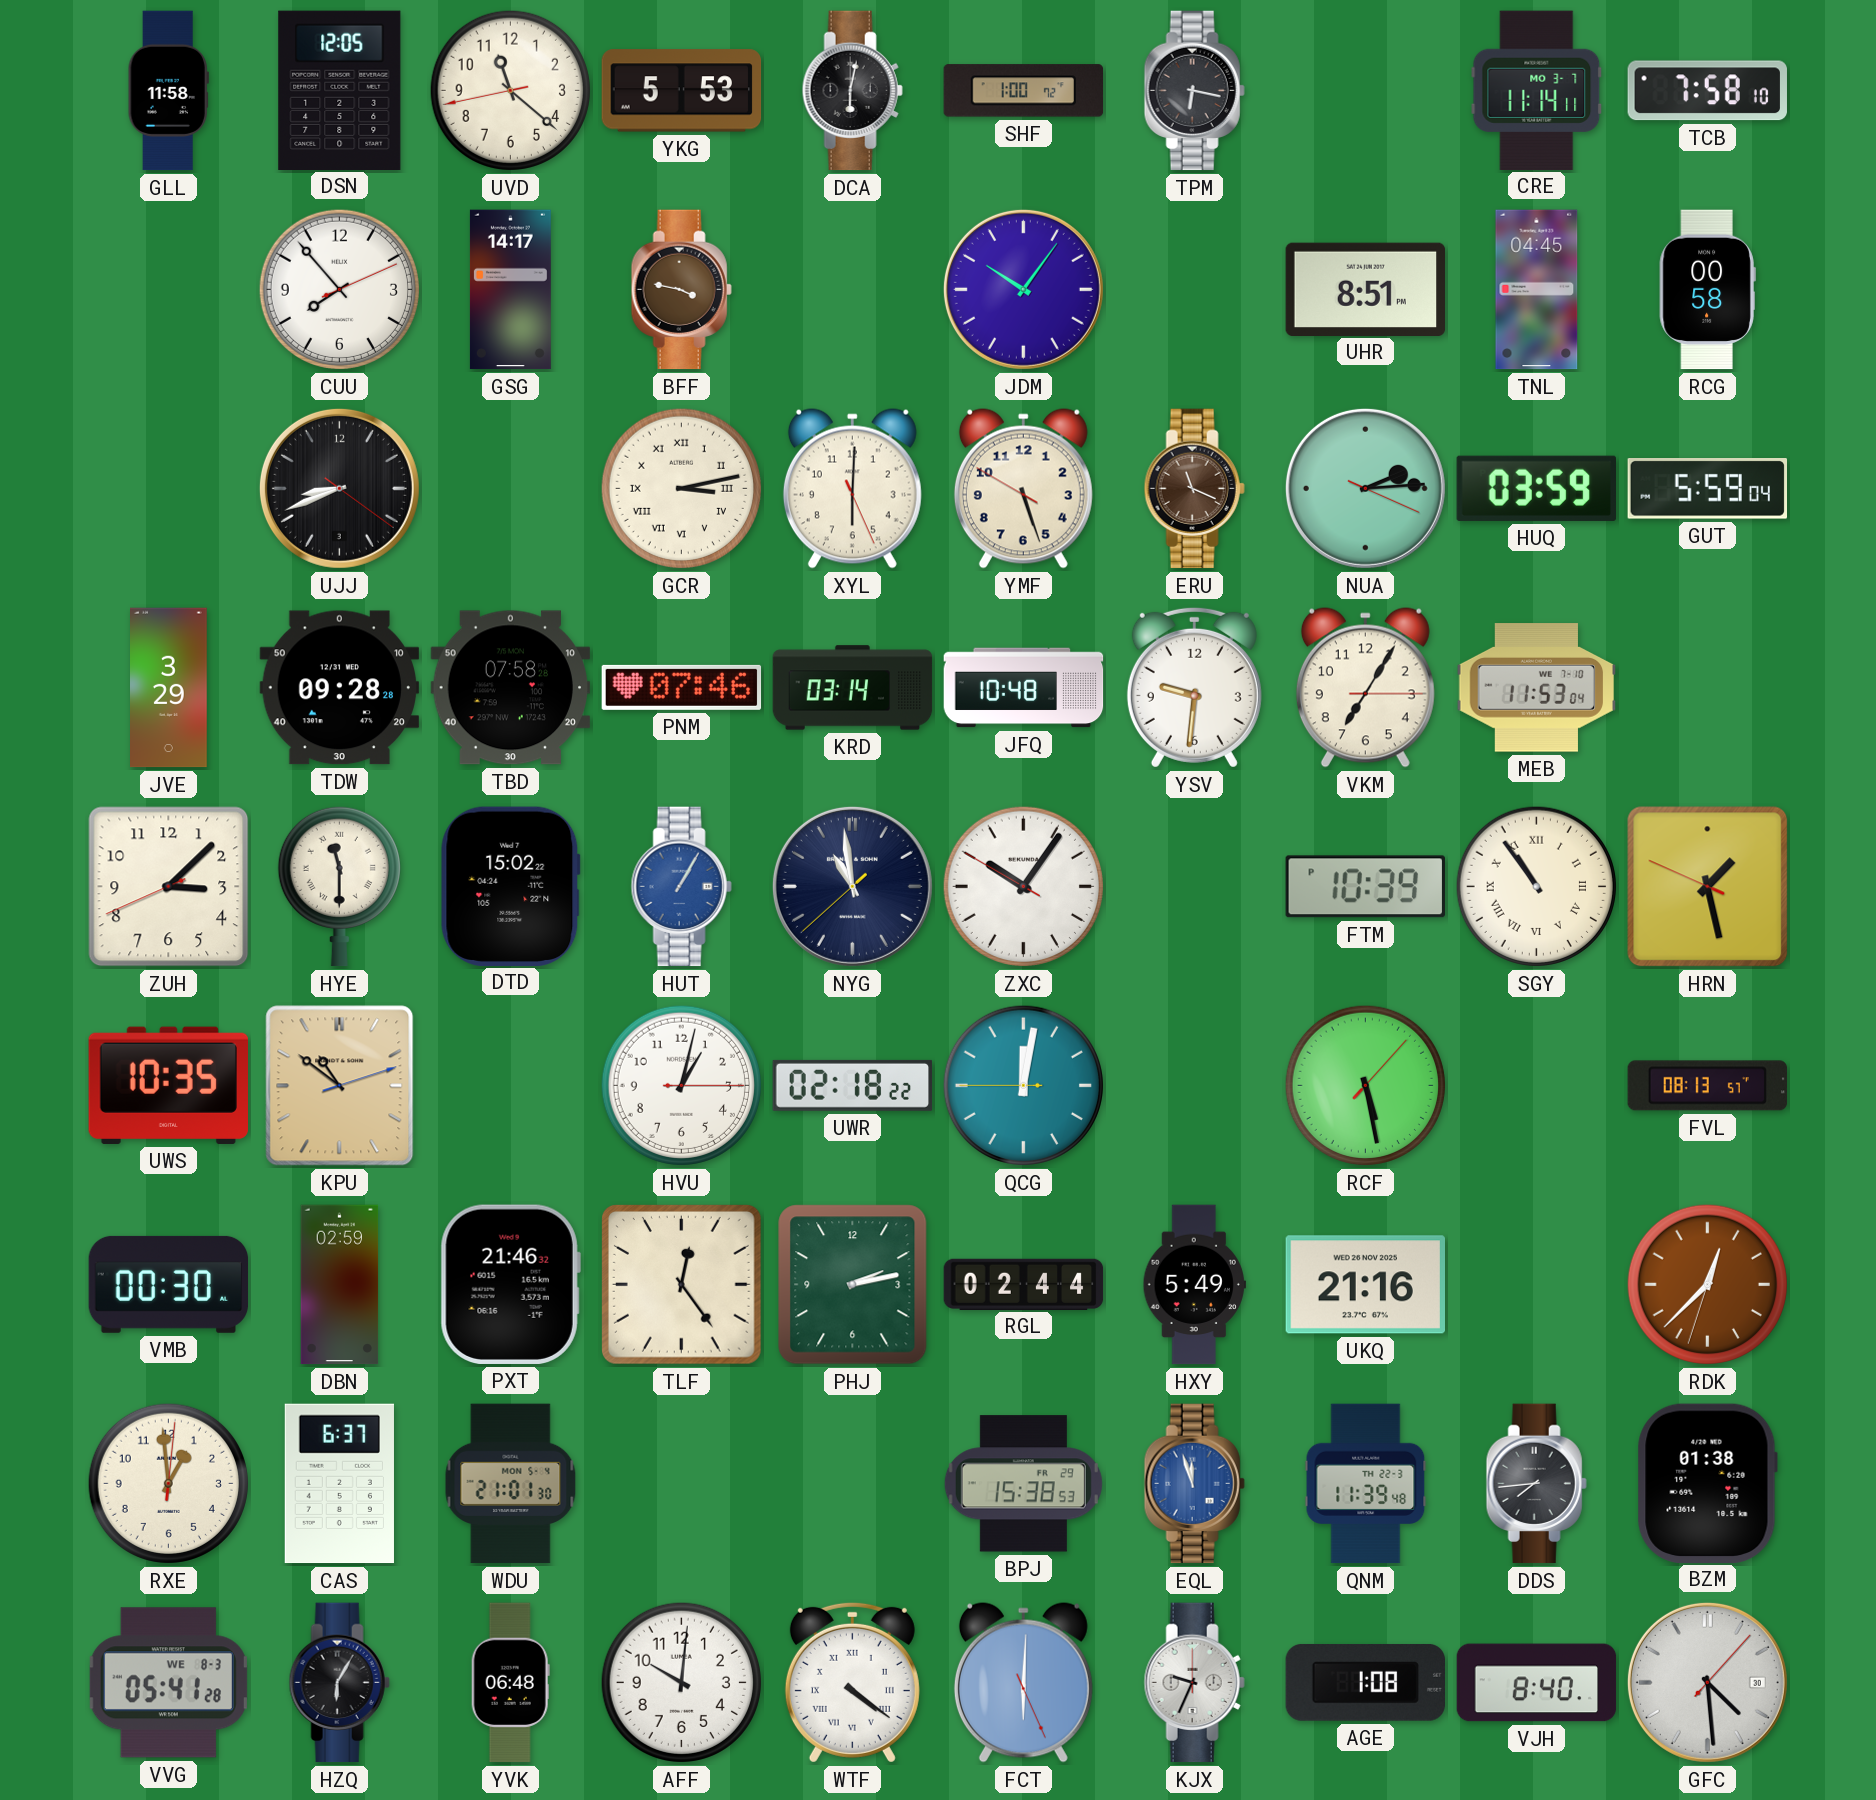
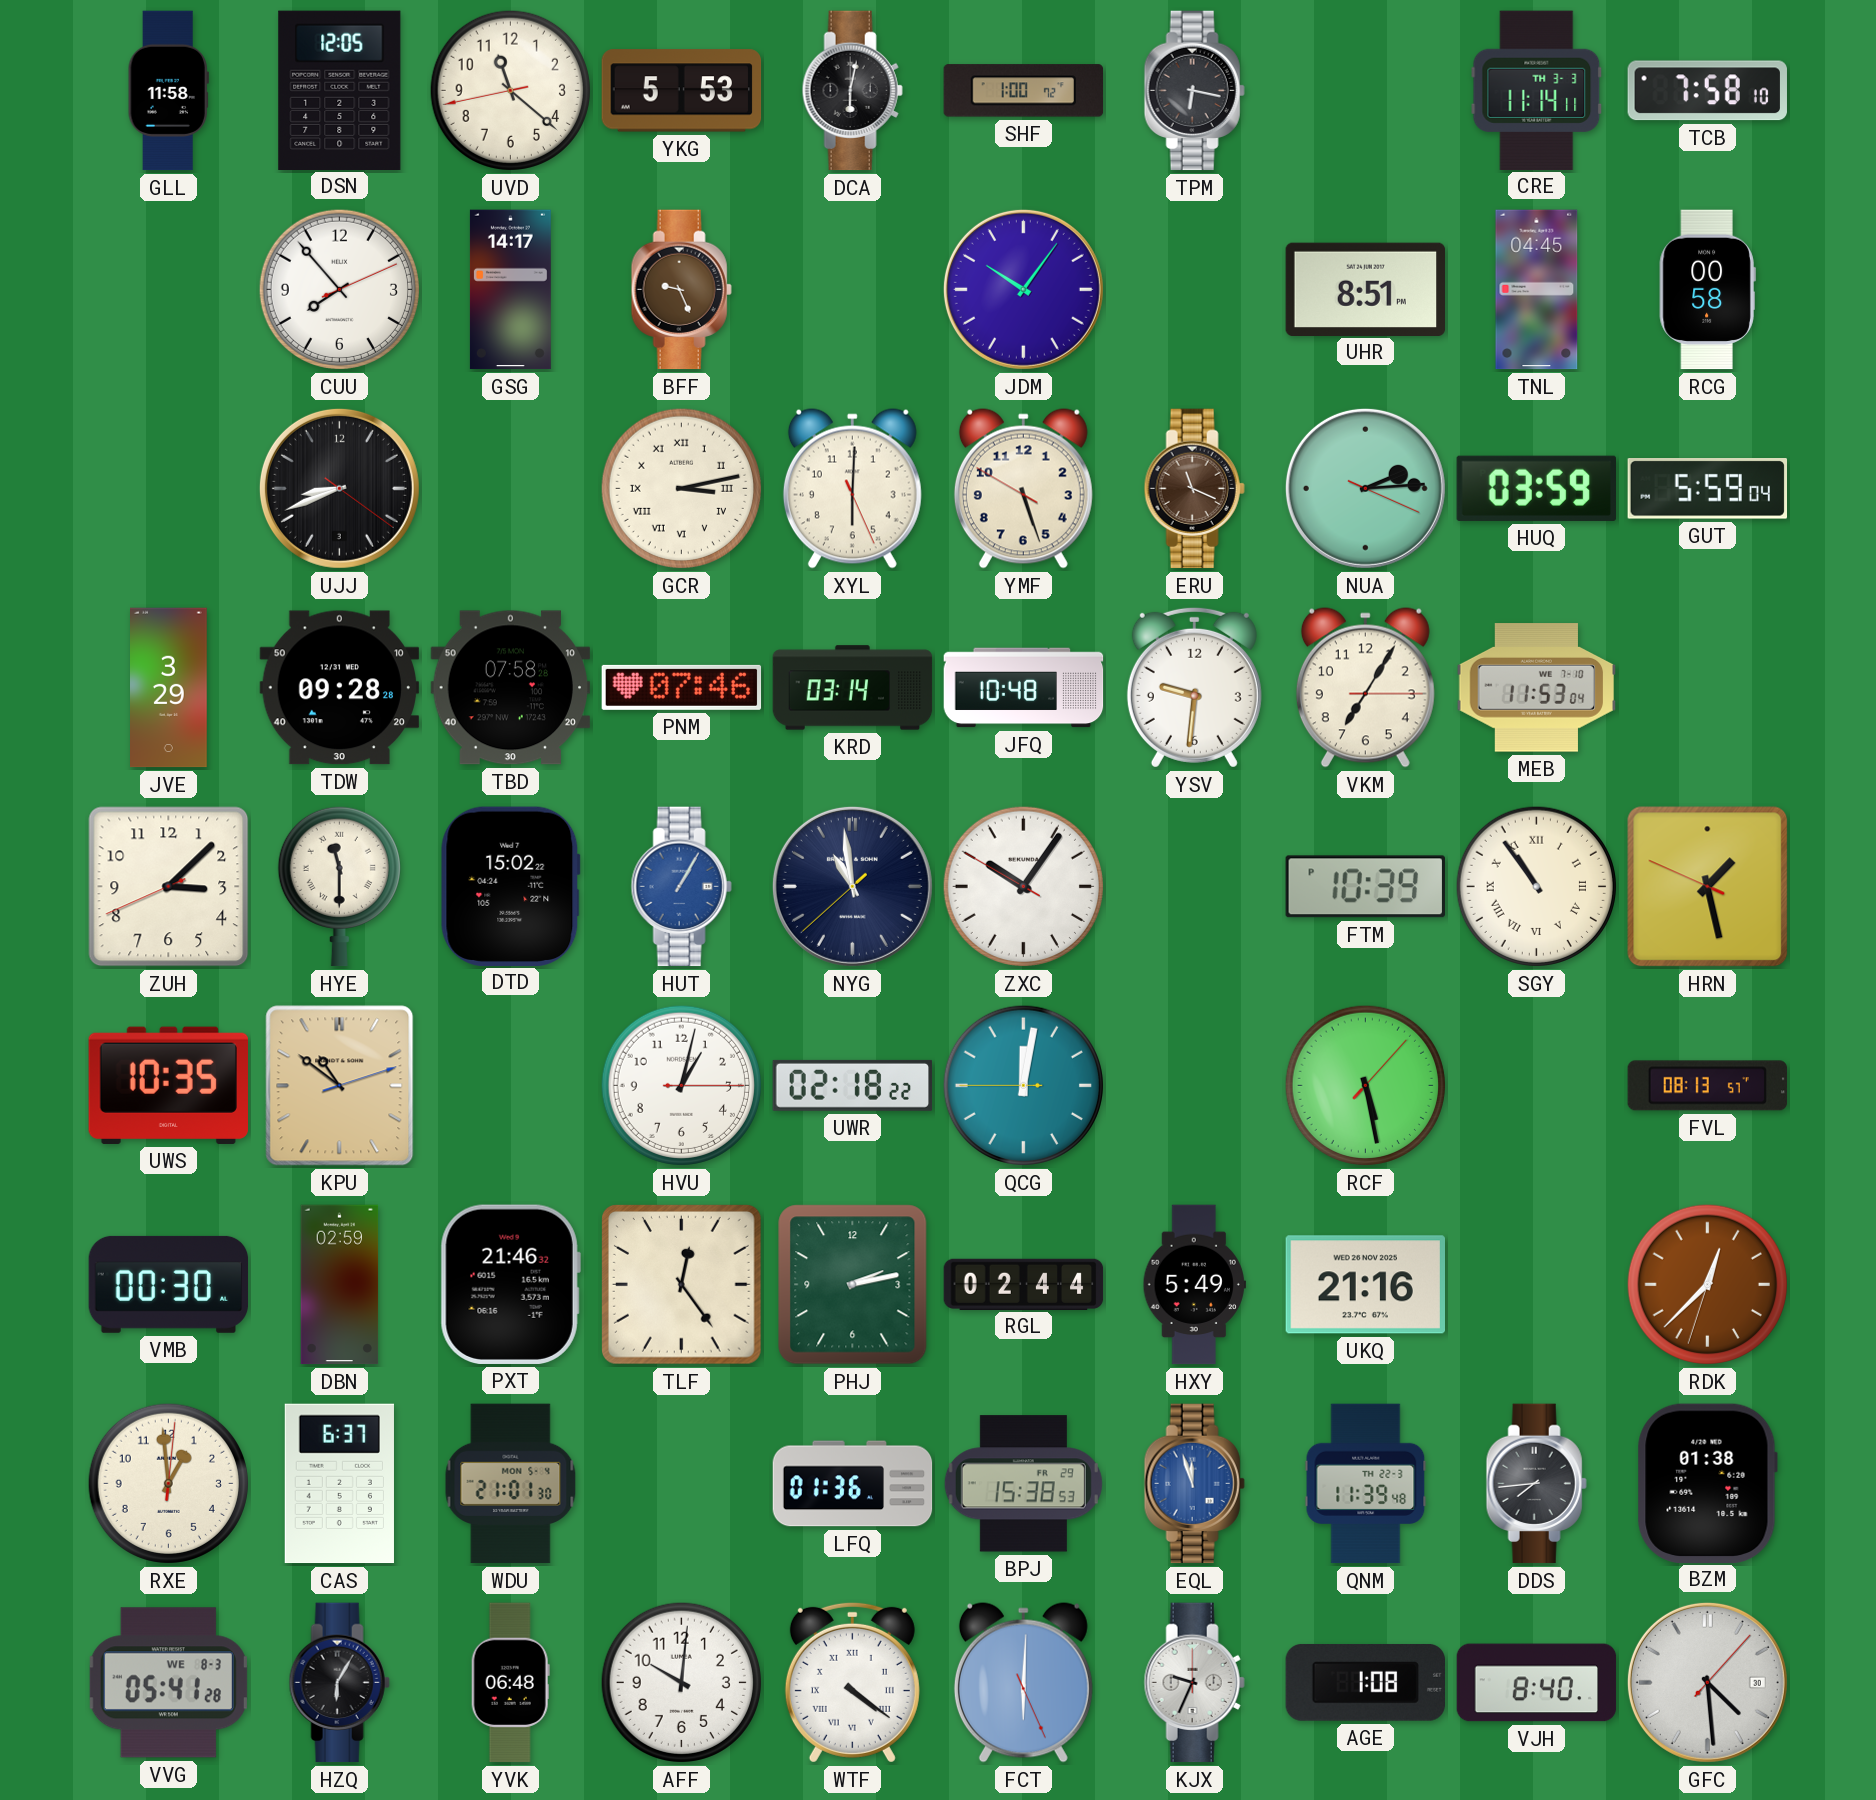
CRE date: MO 3-7 -> TH 3-3
BFF: 3:47 -> 9:26
LFQ: none -> 01:36
